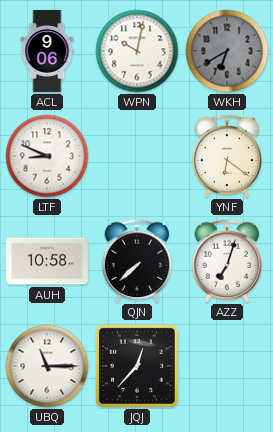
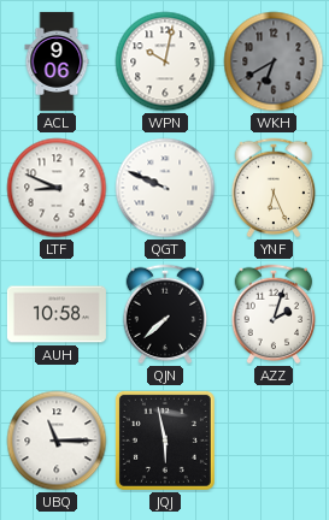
QGT: none -> 9:49
YNF: 6:21 -> 6:26
AZZ: 7:03 -> 2:03
JQJ: 12:37 -> 5:58
